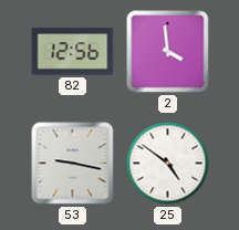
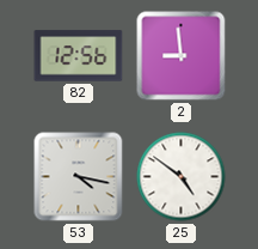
2: 3:59 -> 8:59
53: 9:17 -> 4:17
